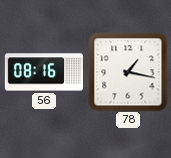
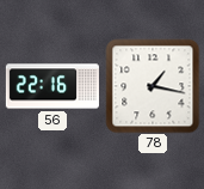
56: 08:16 -> 22:16
